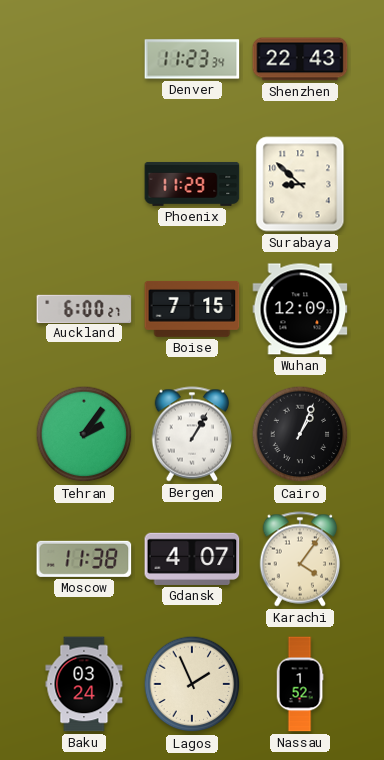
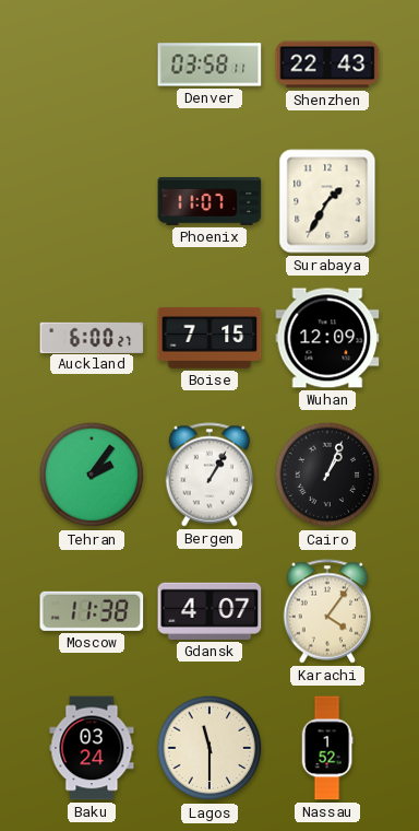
Denver: 11:23 -> 03:58
Phoenix: 11:29 -> 11:07
Surabaya: 8:52 -> 1:35
Lagos: 1:56 -> 11:30
